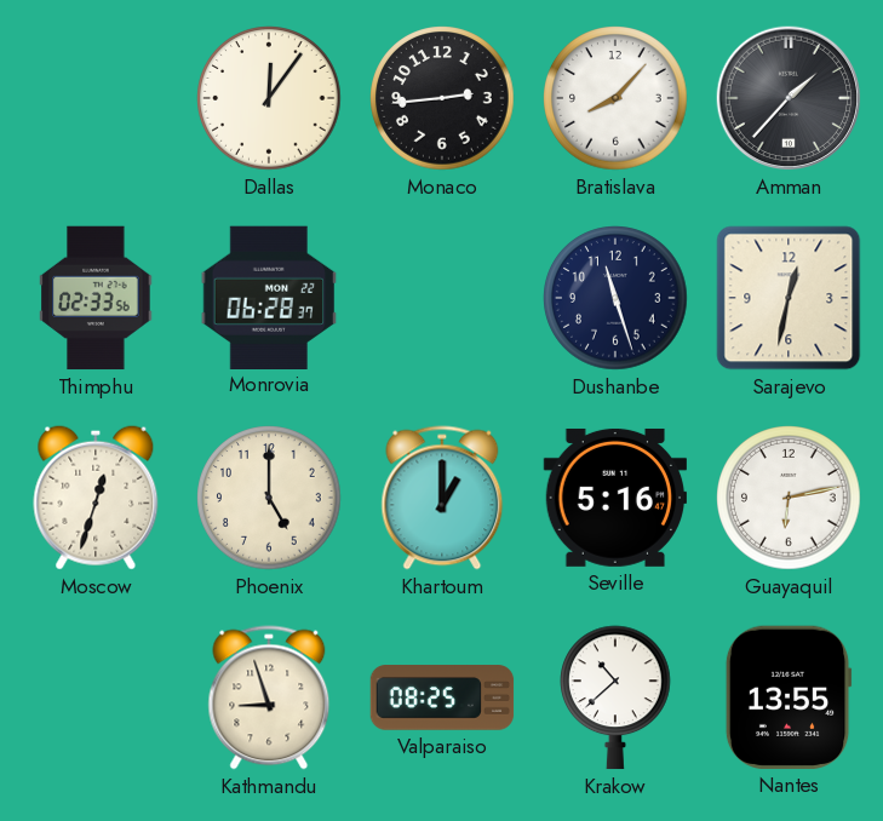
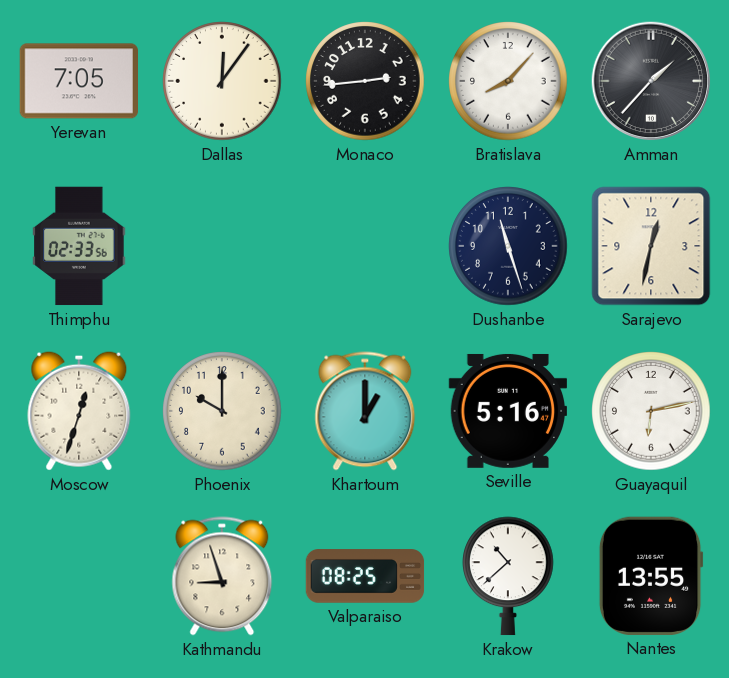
Yerevan: none -> 7:05
Monrovia: 06:28 -> none
Phoenix: 5:00 -> 10:00
